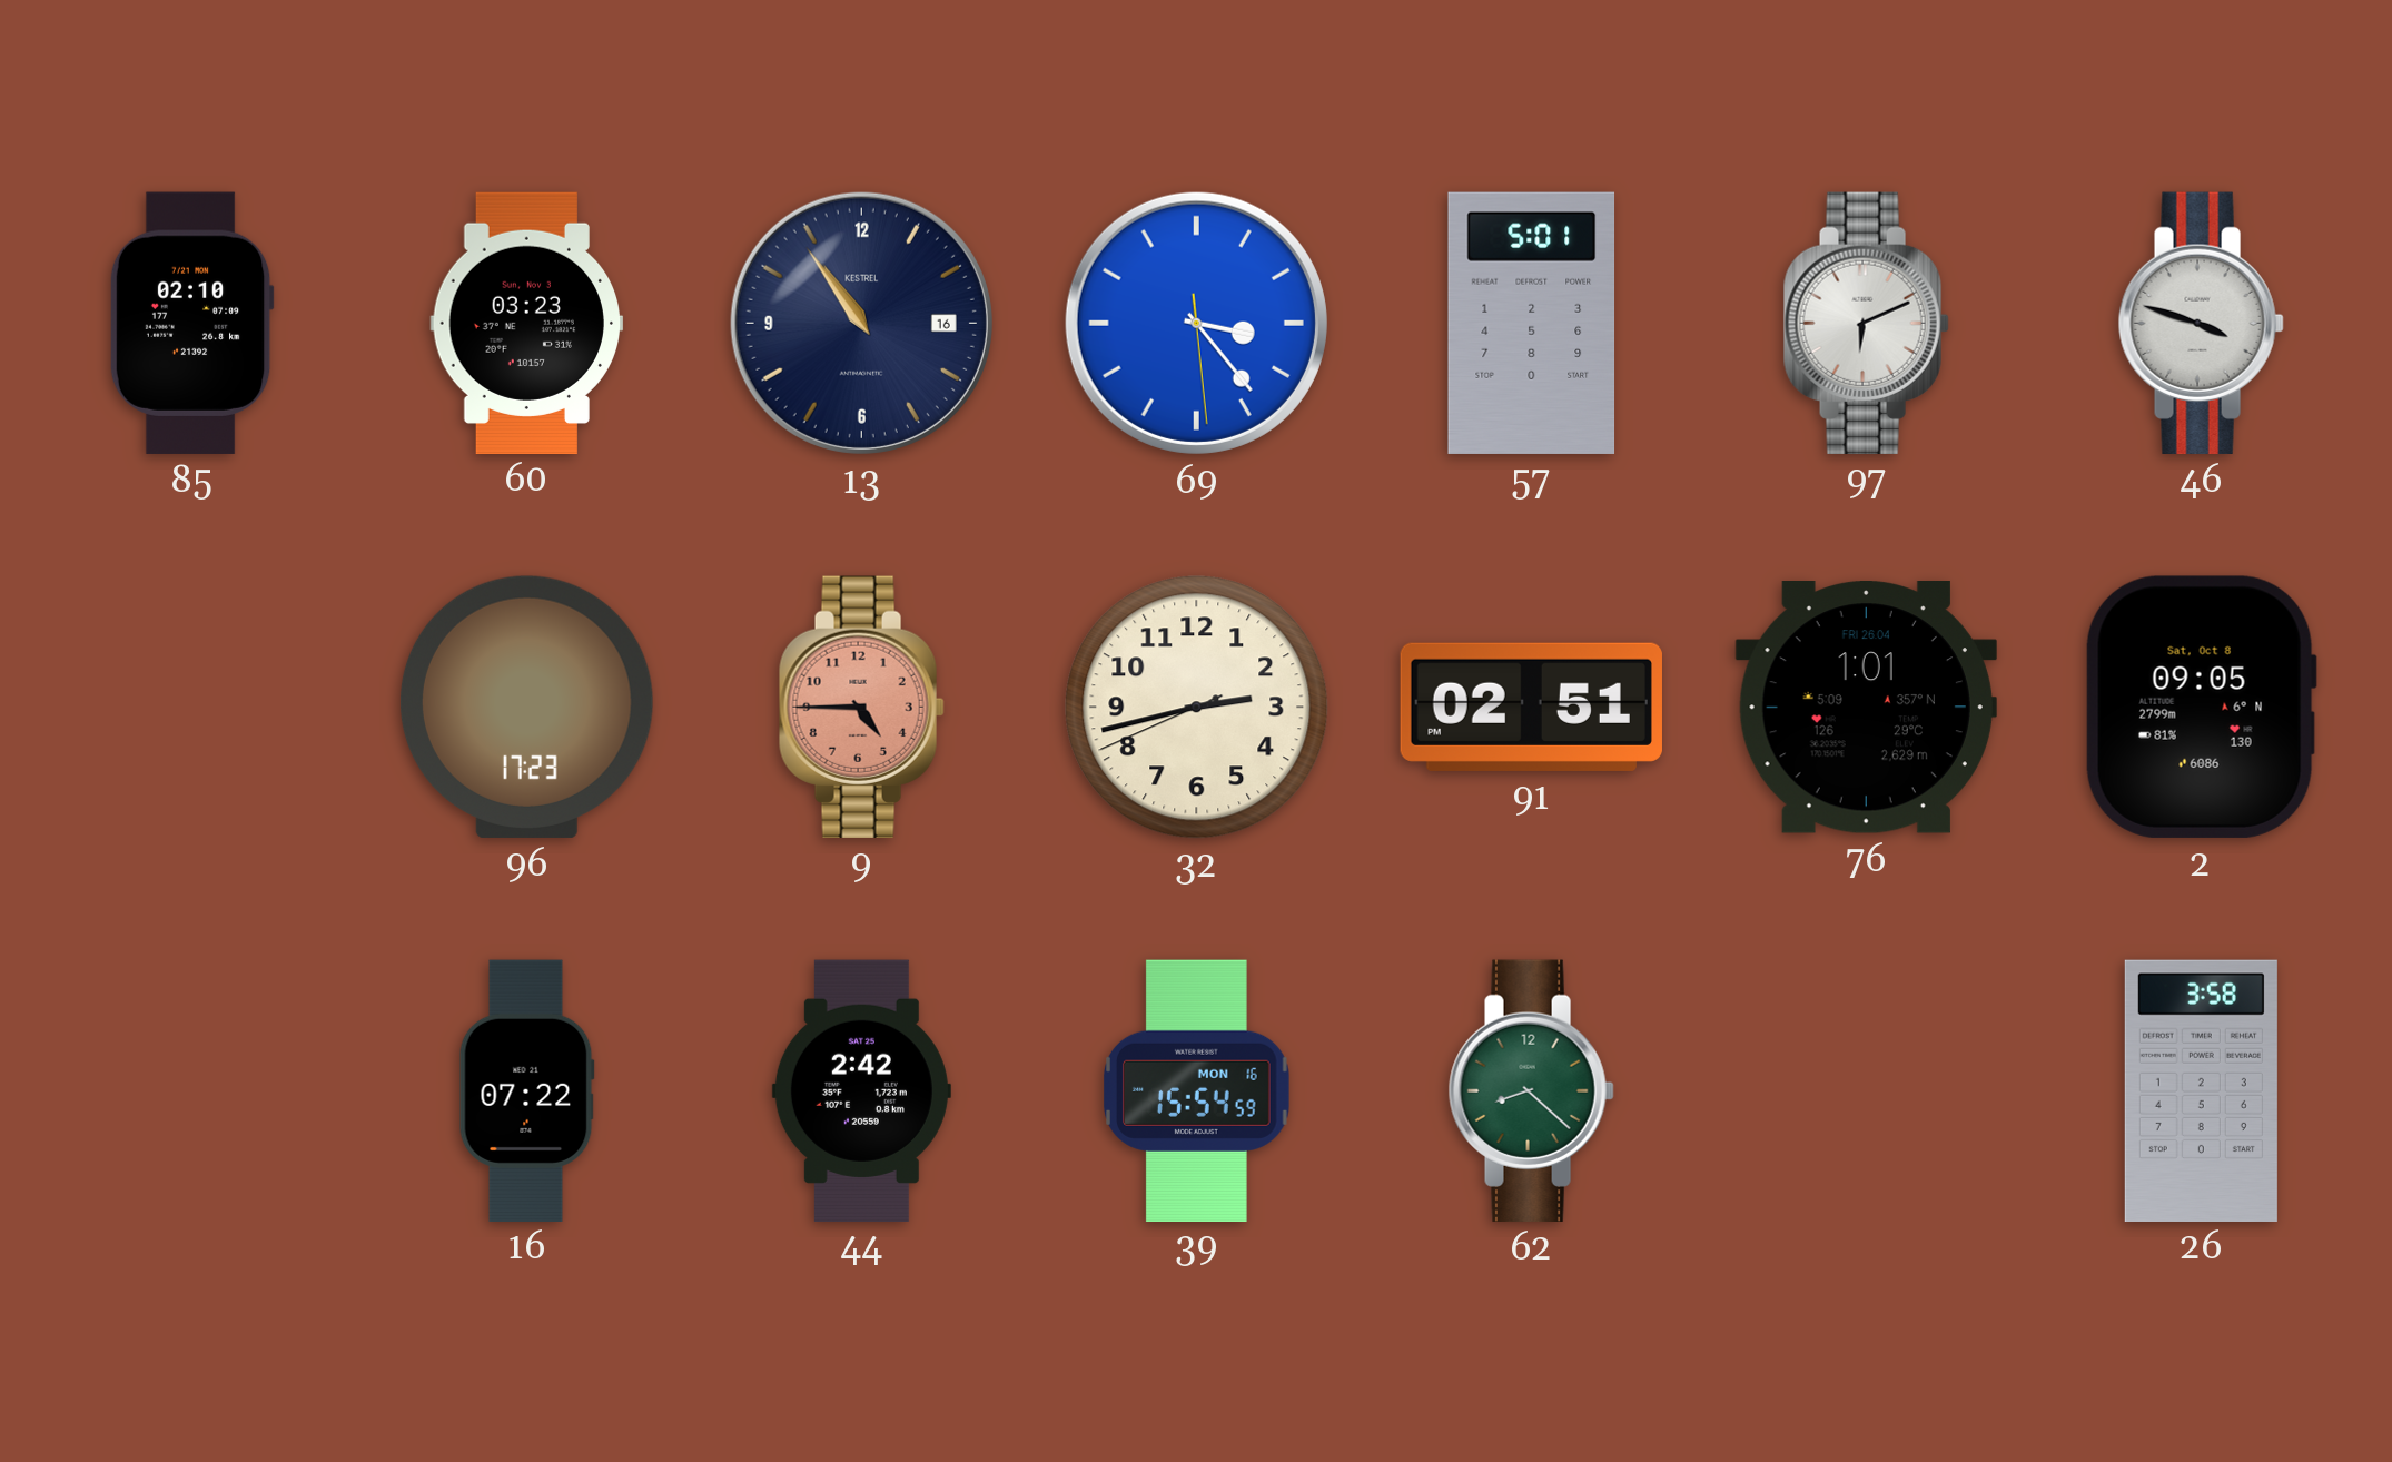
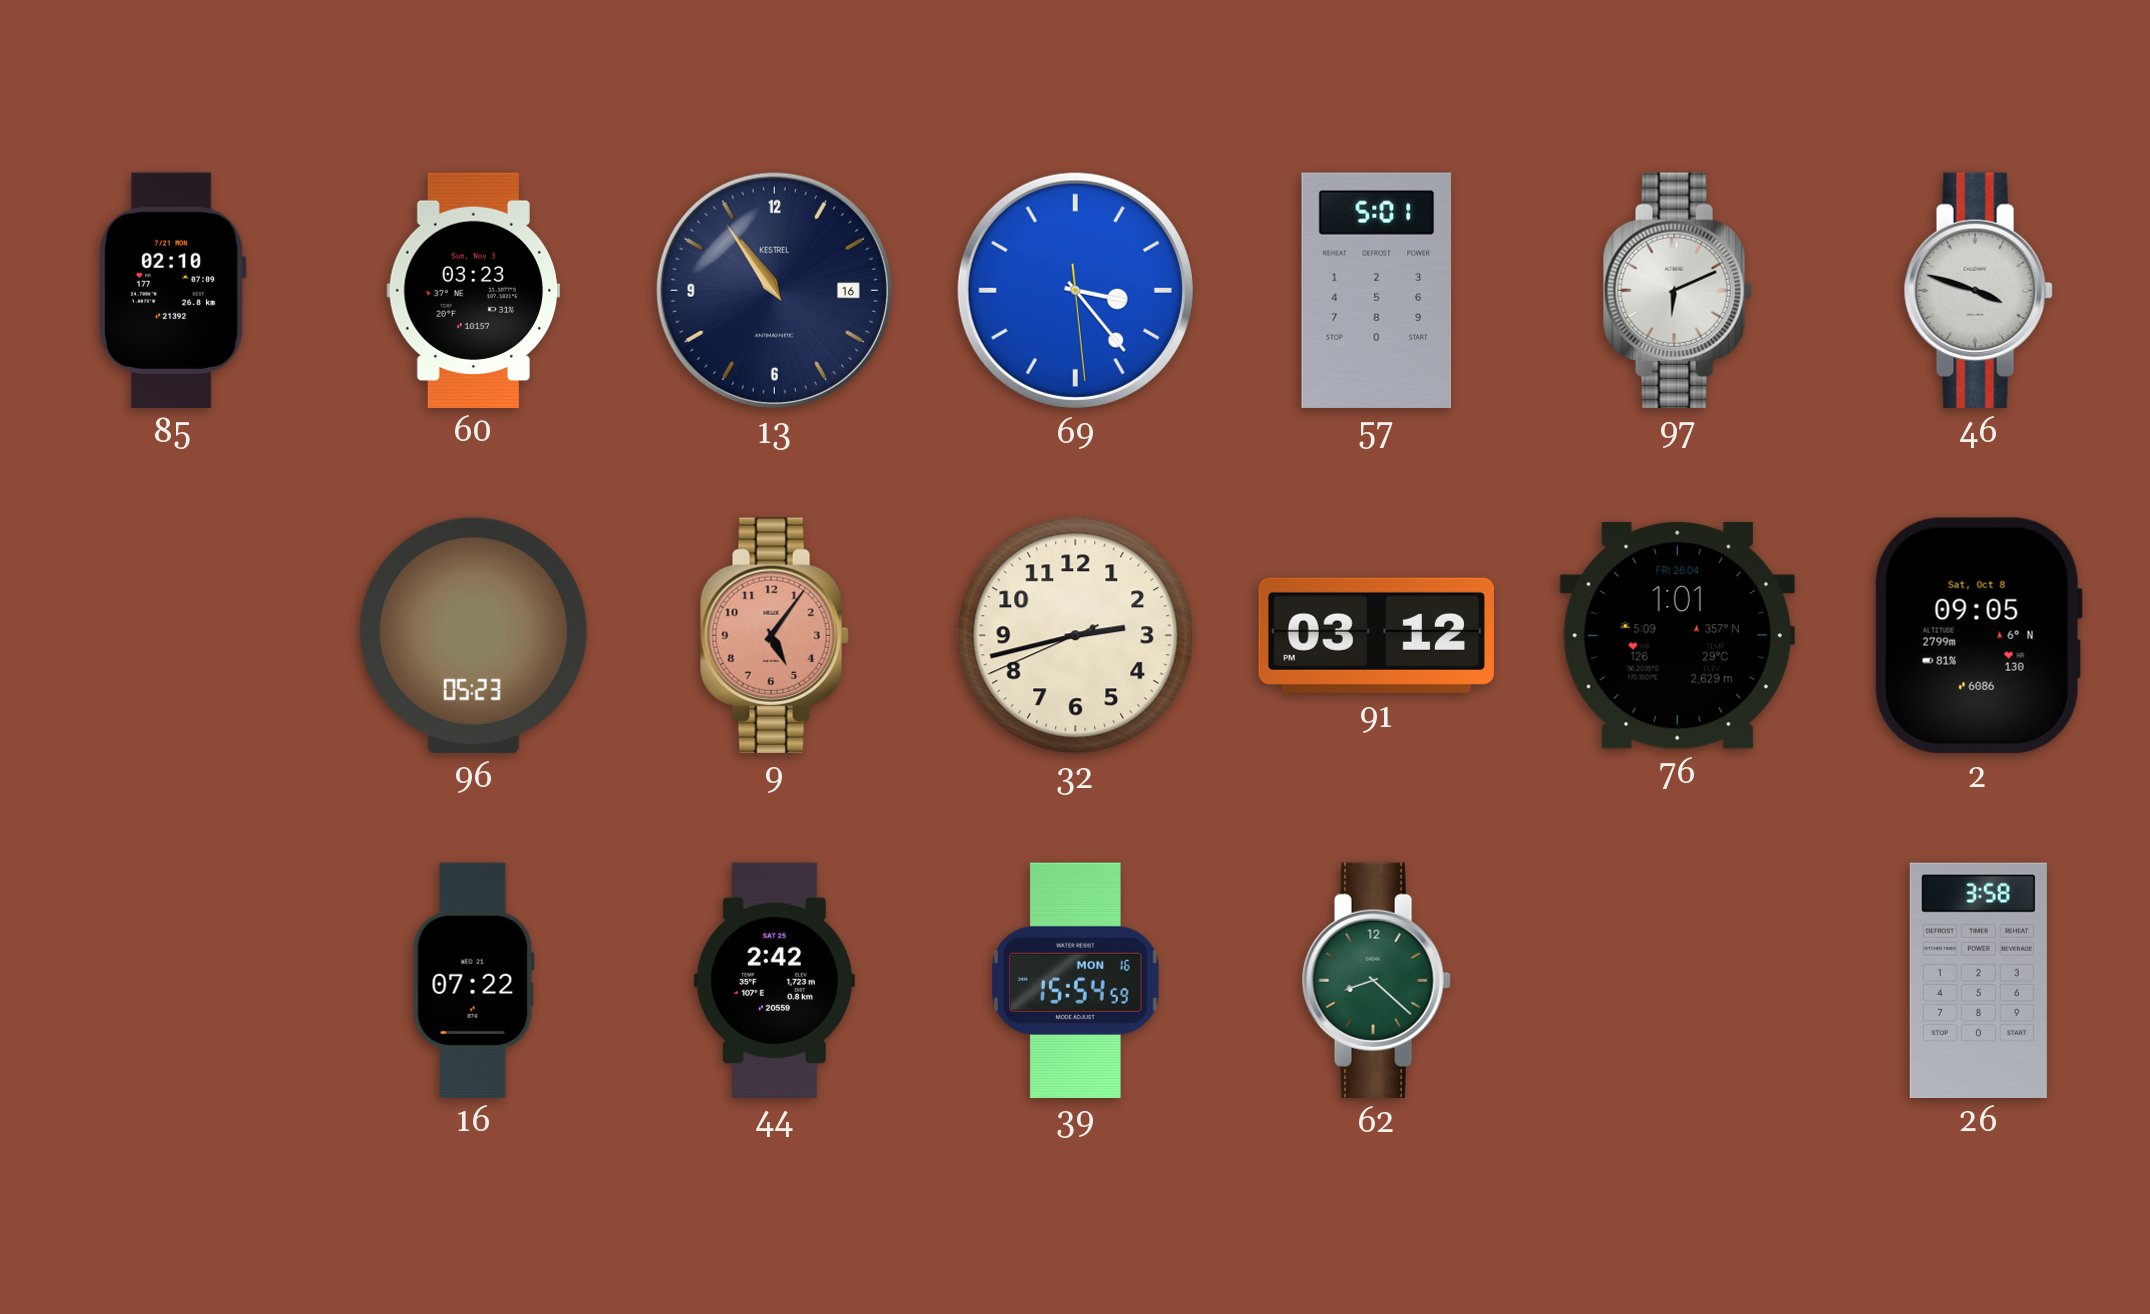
96: 17:23 -> 05:23
9: 4:45 -> 5:06
91: 02:51 -> 03:12
